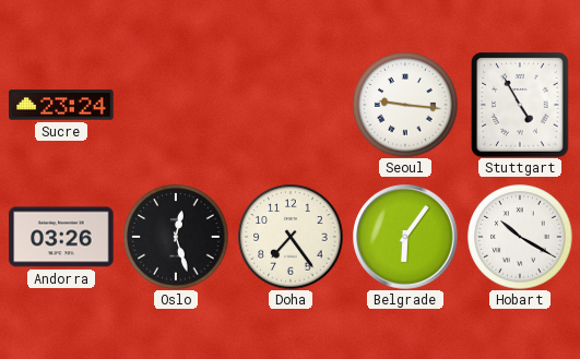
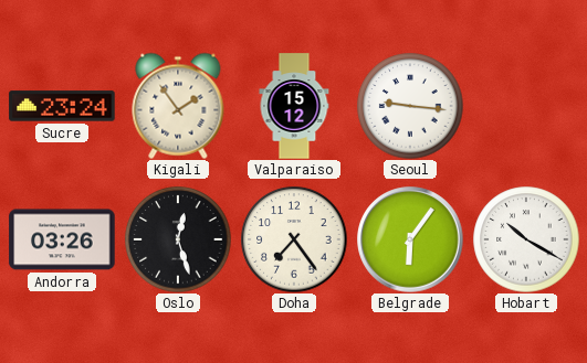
Kigali: none -> 1:54
Valparaiso: none -> 15:12
Stuttgart: 4:55 -> none
